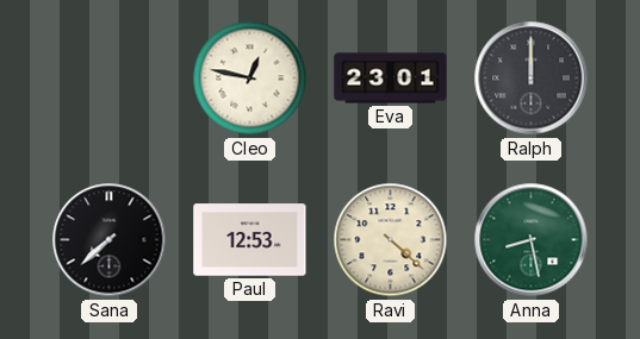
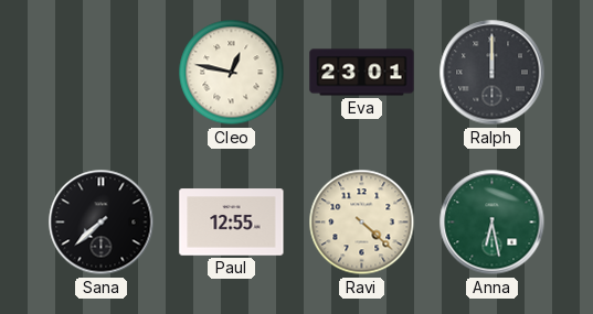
Paul: 12:53 -> 12:55
Anna: 8:28 -> 6:28
